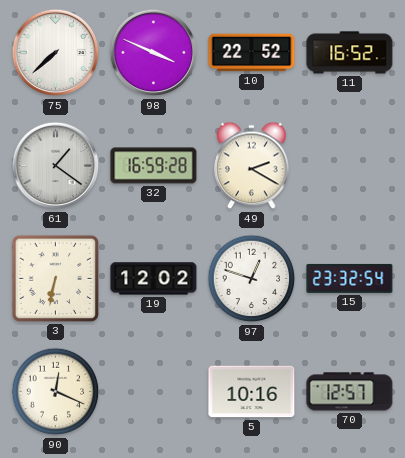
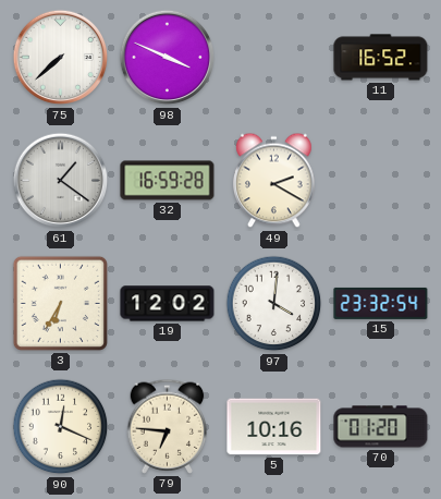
10: 22:52 -> none
3: 6:32 -> 6:35
97: 12:48 -> 4:01
79: none -> 6:46
70: 12:57 -> 01:20
